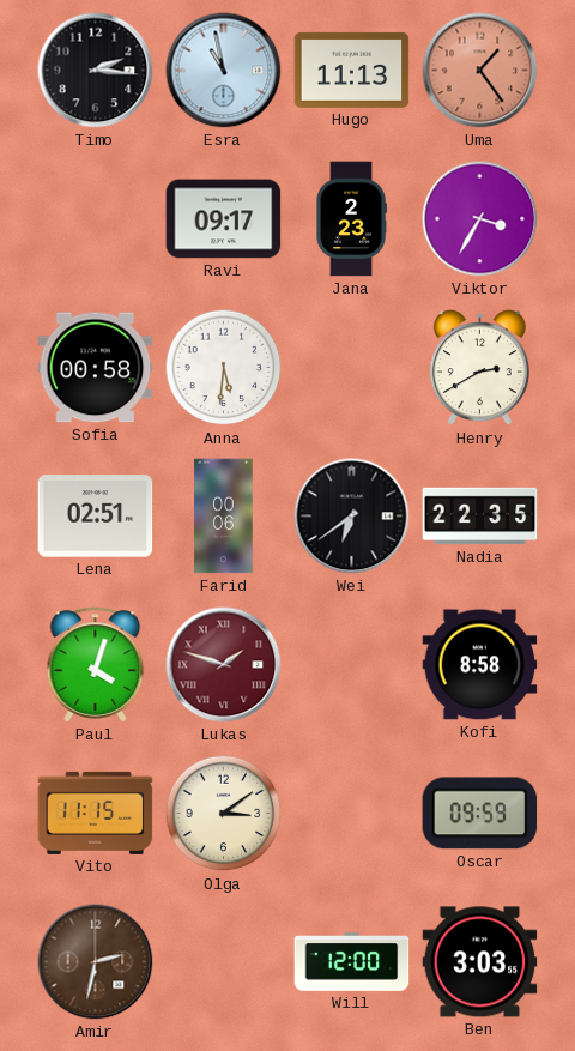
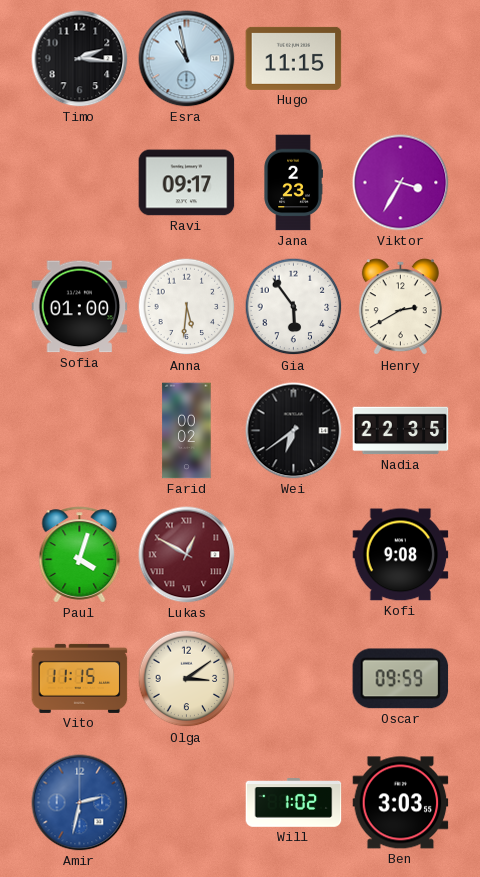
Hugo: 11:13 -> 11:15
Uma: 1:24 -> none
Sofia: 00:58 -> 01:00
Gia: none -> 5:54
Lena: 02:51 -> none
Farid: 00:06 -> 00:02
Lukas: 1:48 -> 12:50
Kofi: 8:58 -> 9:08
Amir dial: brown -> blue
Will: 12:00 -> 1:02
